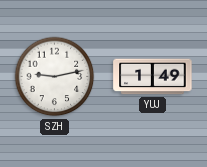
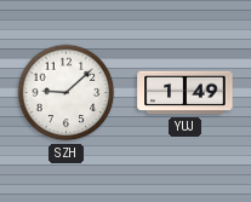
SZH: 9:13 -> 9:08
